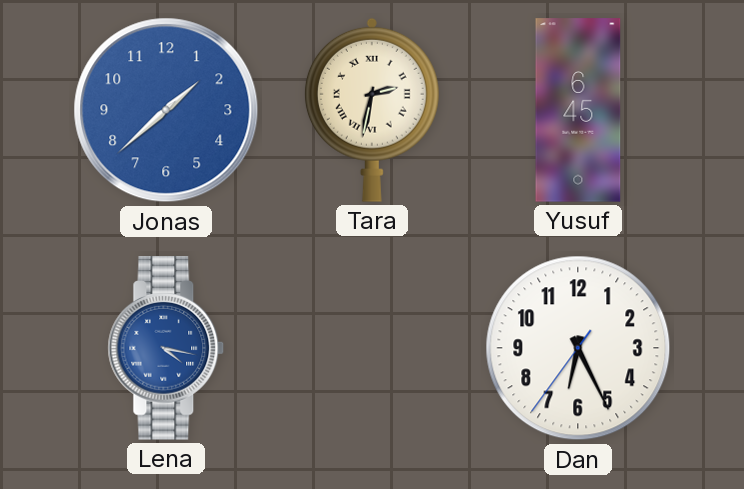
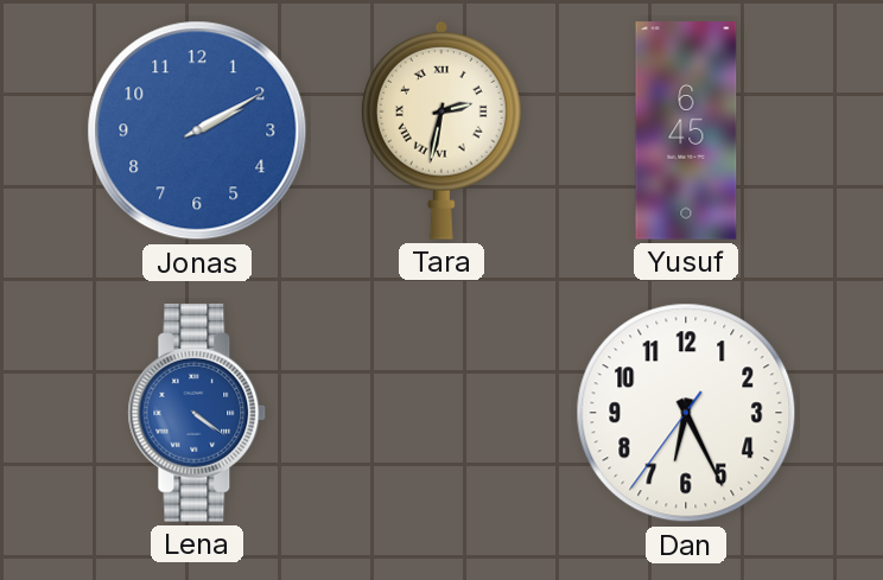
Jonas: 1:38 -> 2:10
Lena: 4:17 -> 4:21
